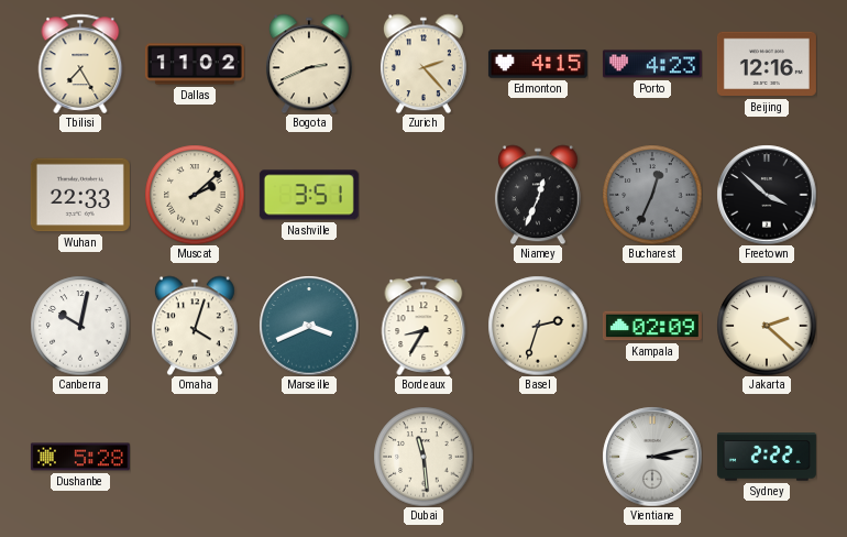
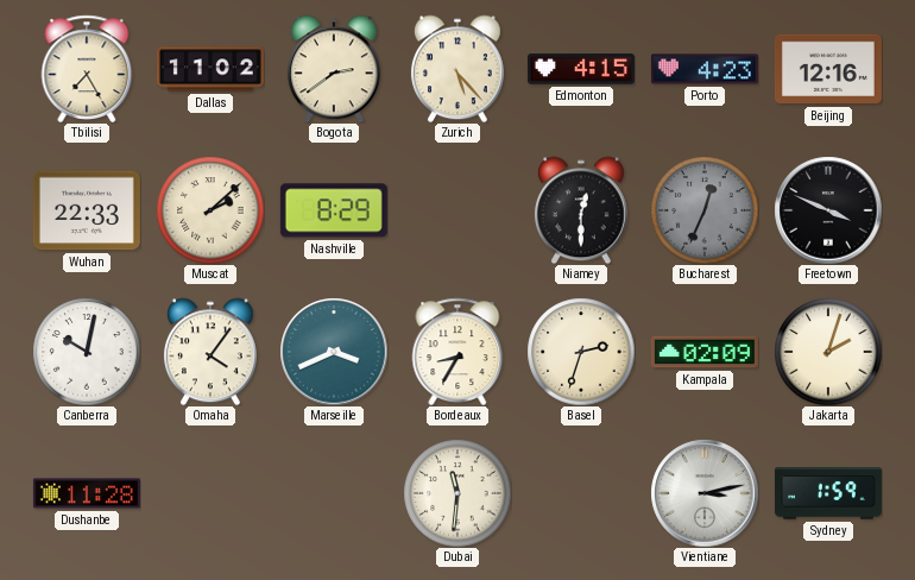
Bogota: 2:41 -> 2:39
Zurich: 2:23 -> 5:23
Nashville: 3:51 -> 8:29
Niamey: 12:34 -> 12:30
Freetown: 3:52 -> 3:49
Omaha: 4:03 -> 4:06
Jakarta: 2:22 -> 2:03
Dushanbe: 5:28 -> 11:28
Dubai: 11:29 -> 11:31
Sydney: 2:22 -> 1:59
